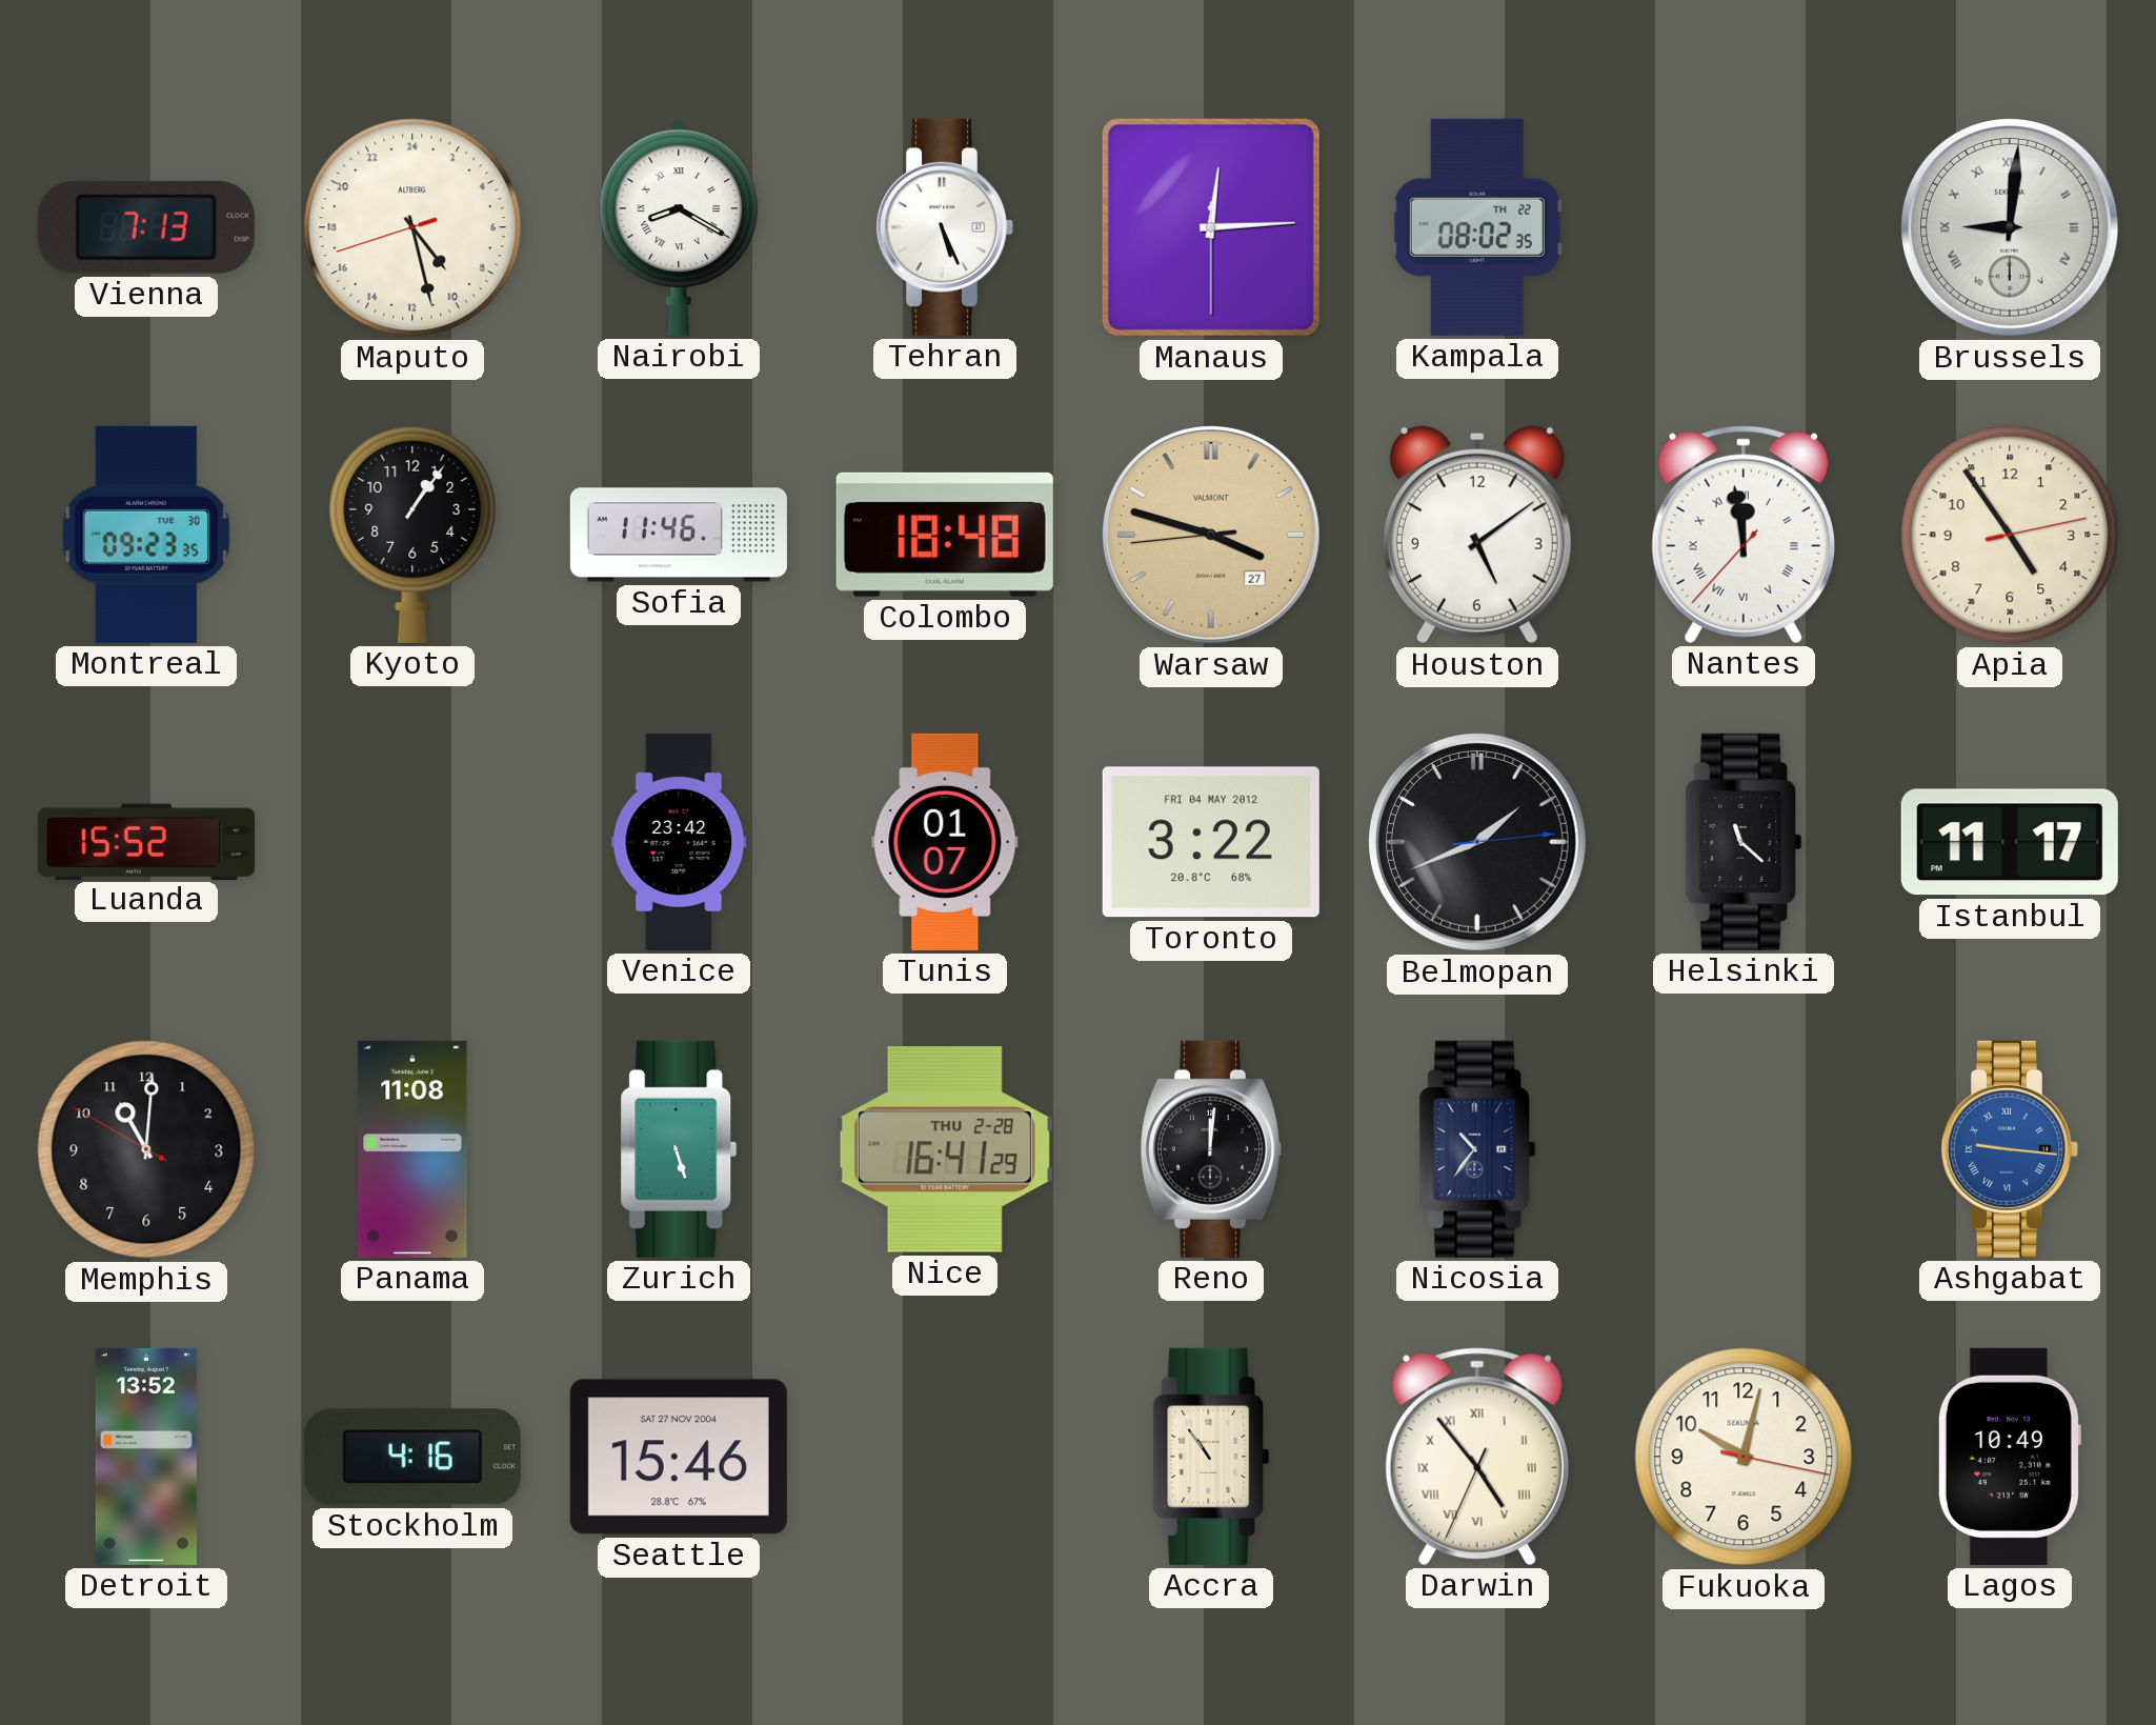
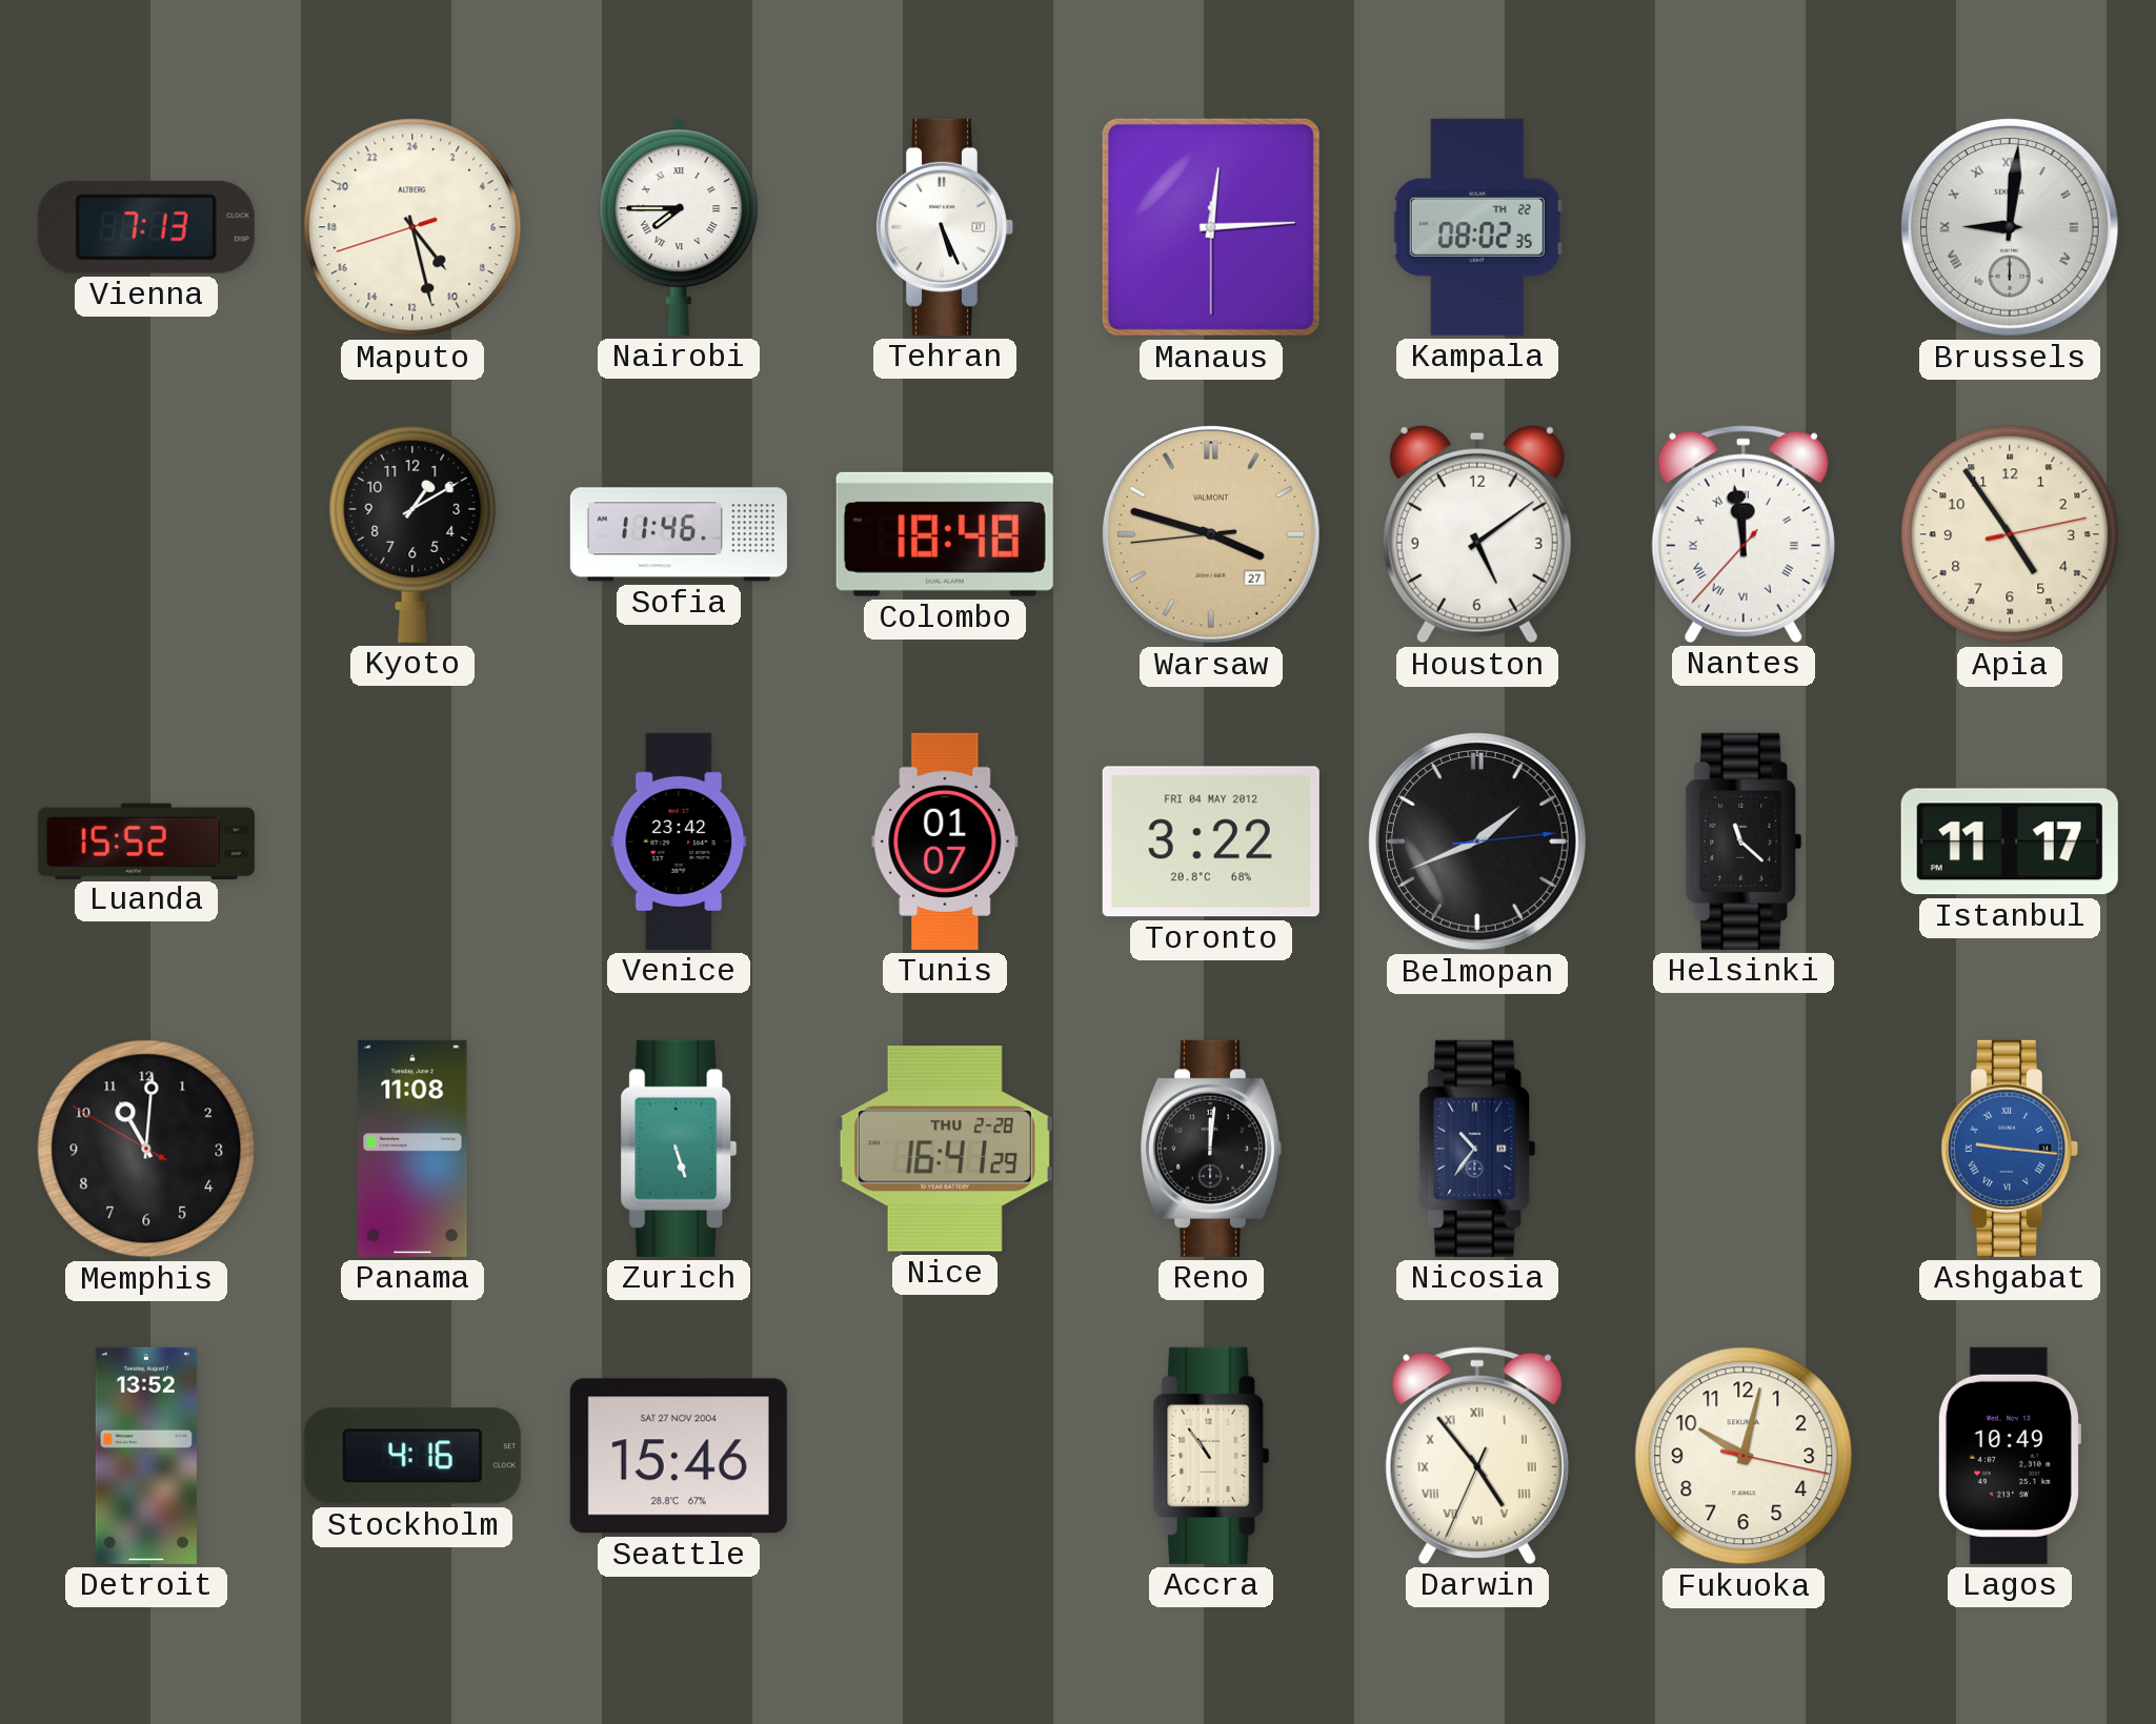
Nairobi: 8:20 -> 7:45
Montreal: 09:23 -> none
Kyoto: 1:06 -> 1:10
